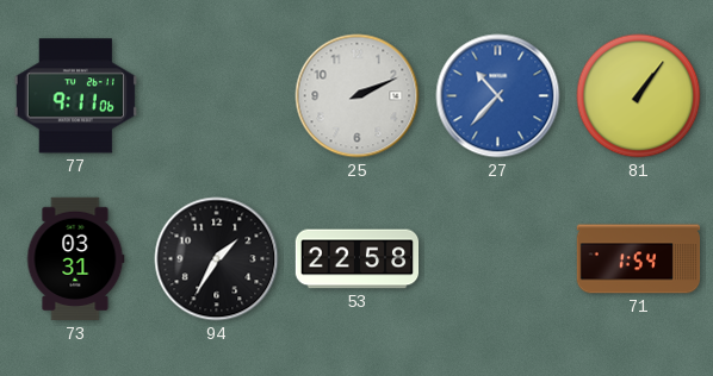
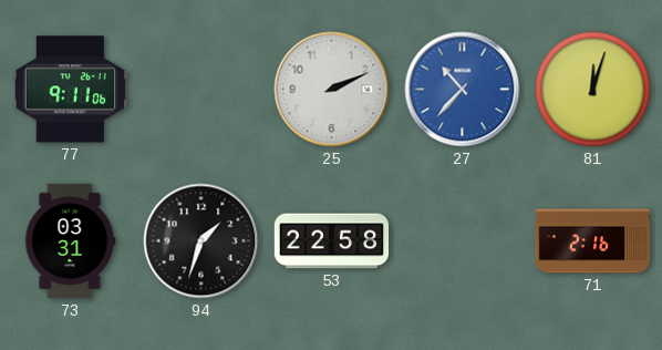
81: 1:06 -> 12:03
94: 1:35 -> 1:33
71: 1:54 -> 2:16
